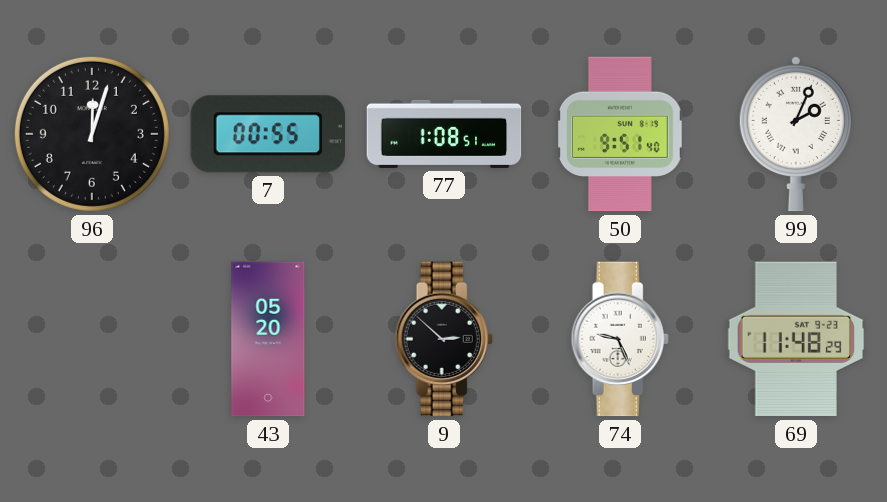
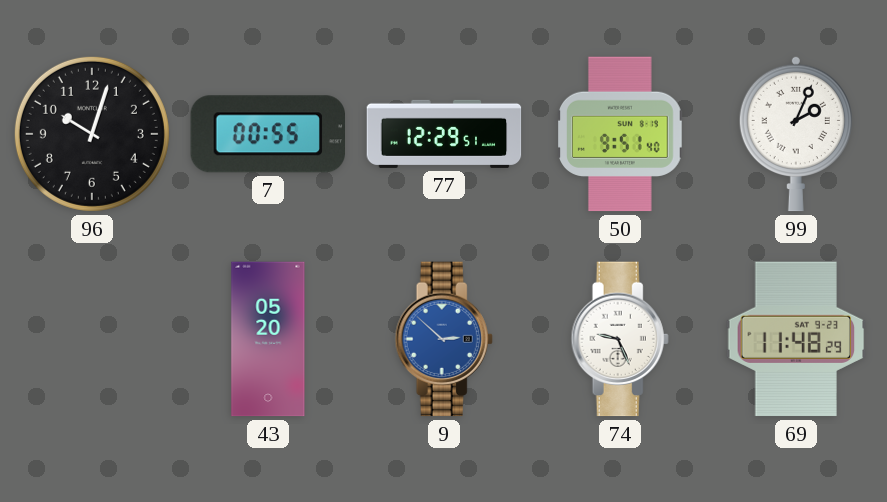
96: 12:03 -> 10:03
77: 1:08 -> 12:29
9 dial: black -> blue
